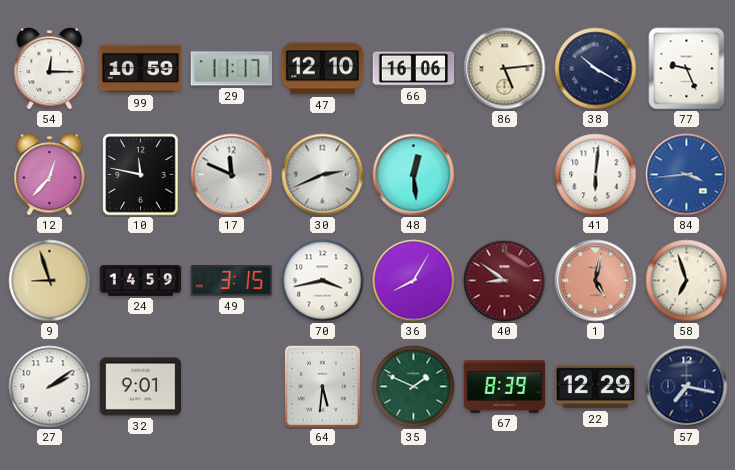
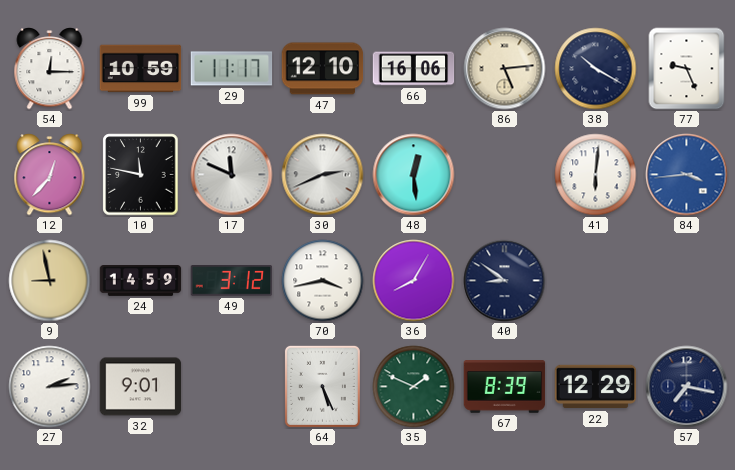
9: 8:57 -> 8:58
49: 3:15 -> 3:12
40 dial: burgundy -> navy
1: 5:02 -> none
58: 6:57 -> none
27: 2:09 -> 2:14
64: 5:31 -> 5:26
